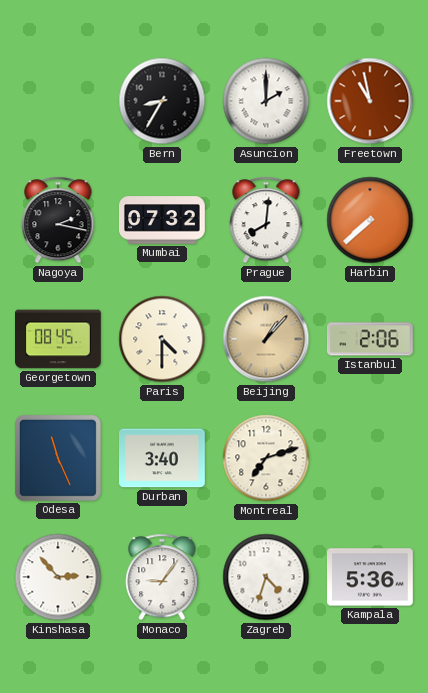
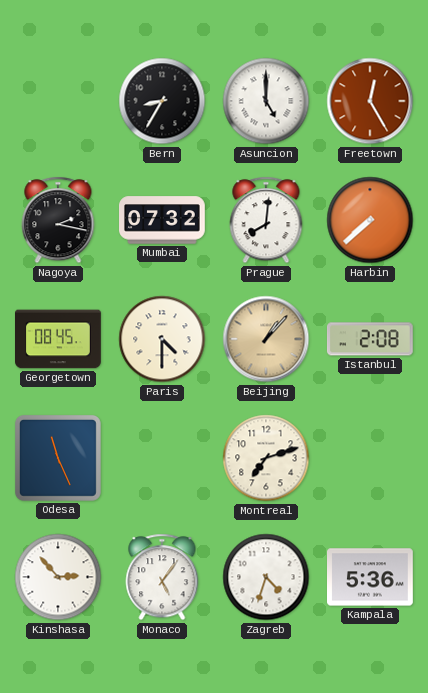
Asuncion: 2:00 -> 5:00
Freetown: 10:58 -> 12:25
Istanbul: 2:06 -> 2:08
Durban: 3:40 -> none
Monaco: 9:06 -> 5:06
